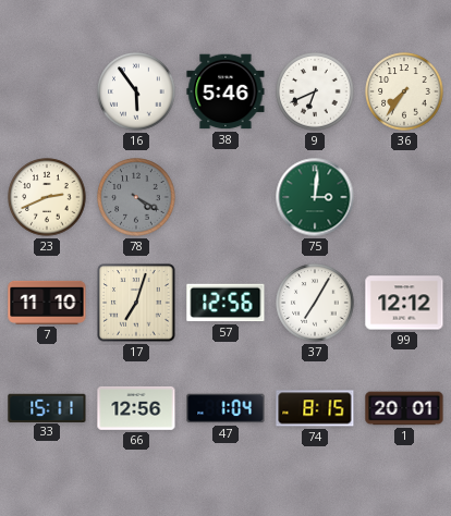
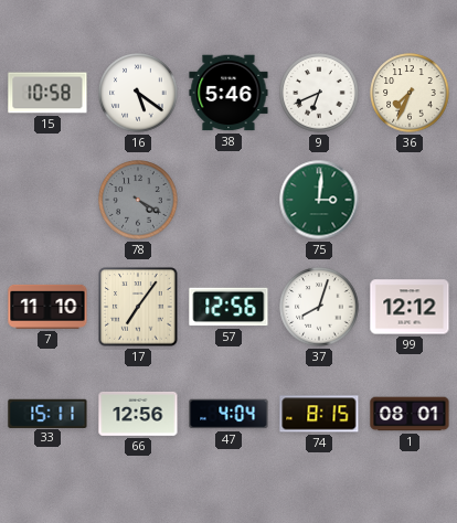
15: none -> 10:58
16: 5:54 -> 5:21
36: 7:36 -> 7:34
23: 2:41 -> none
17: 7:03 -> 7:06
37: 7:05 -> 8:03
47: 1:04 -> 4:04
1: 20:01 -> 08:01
